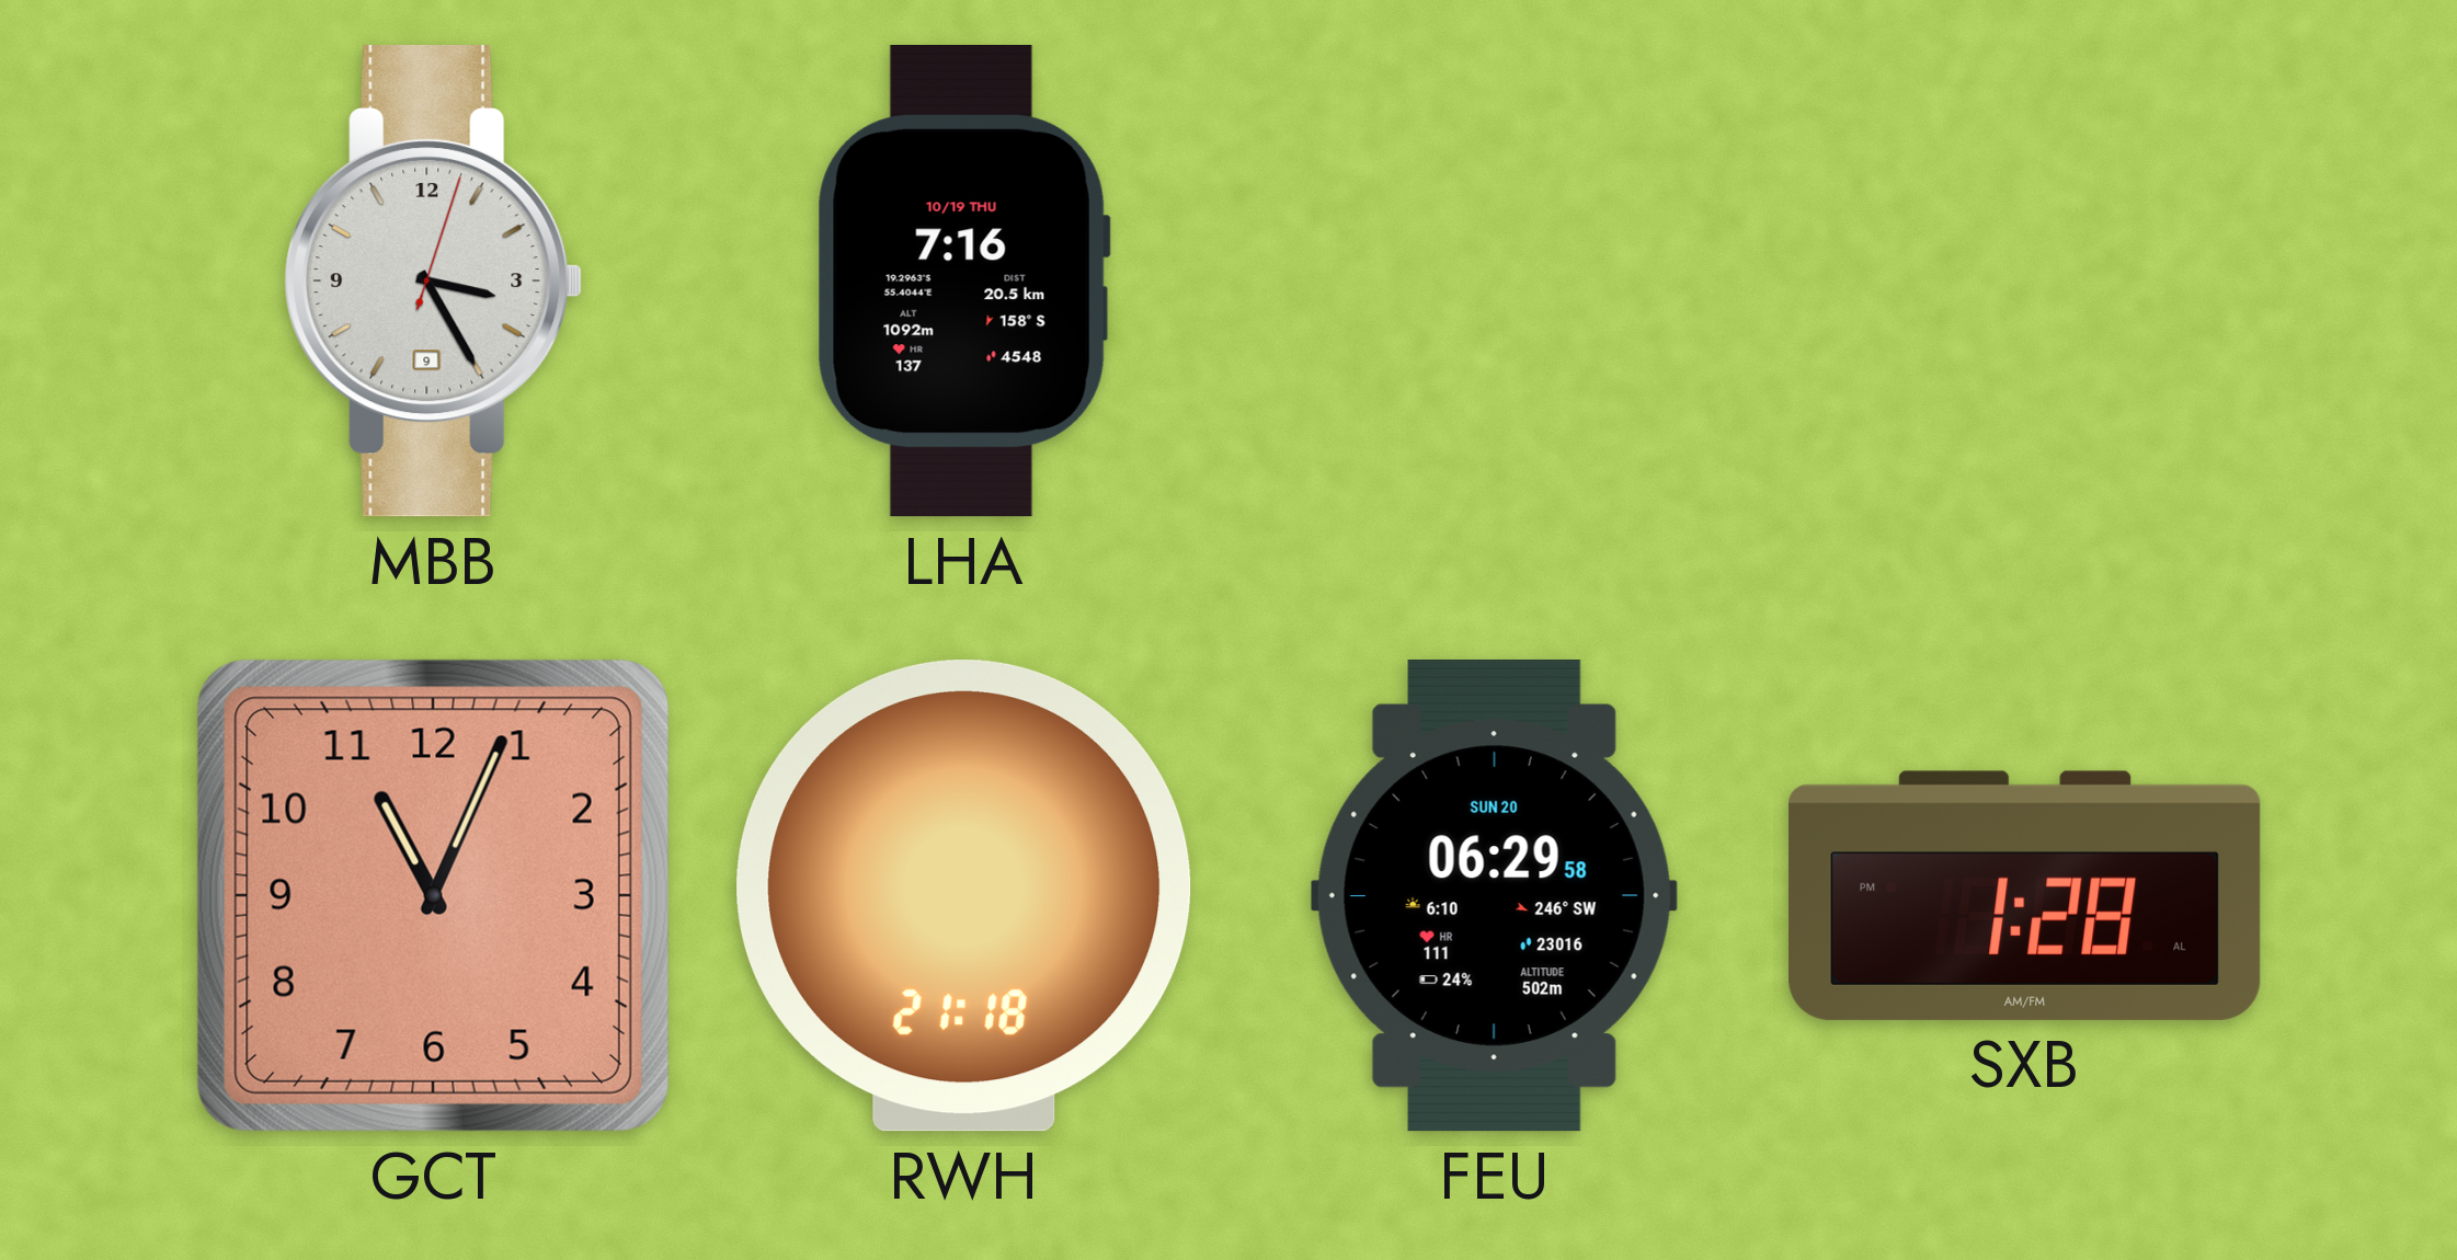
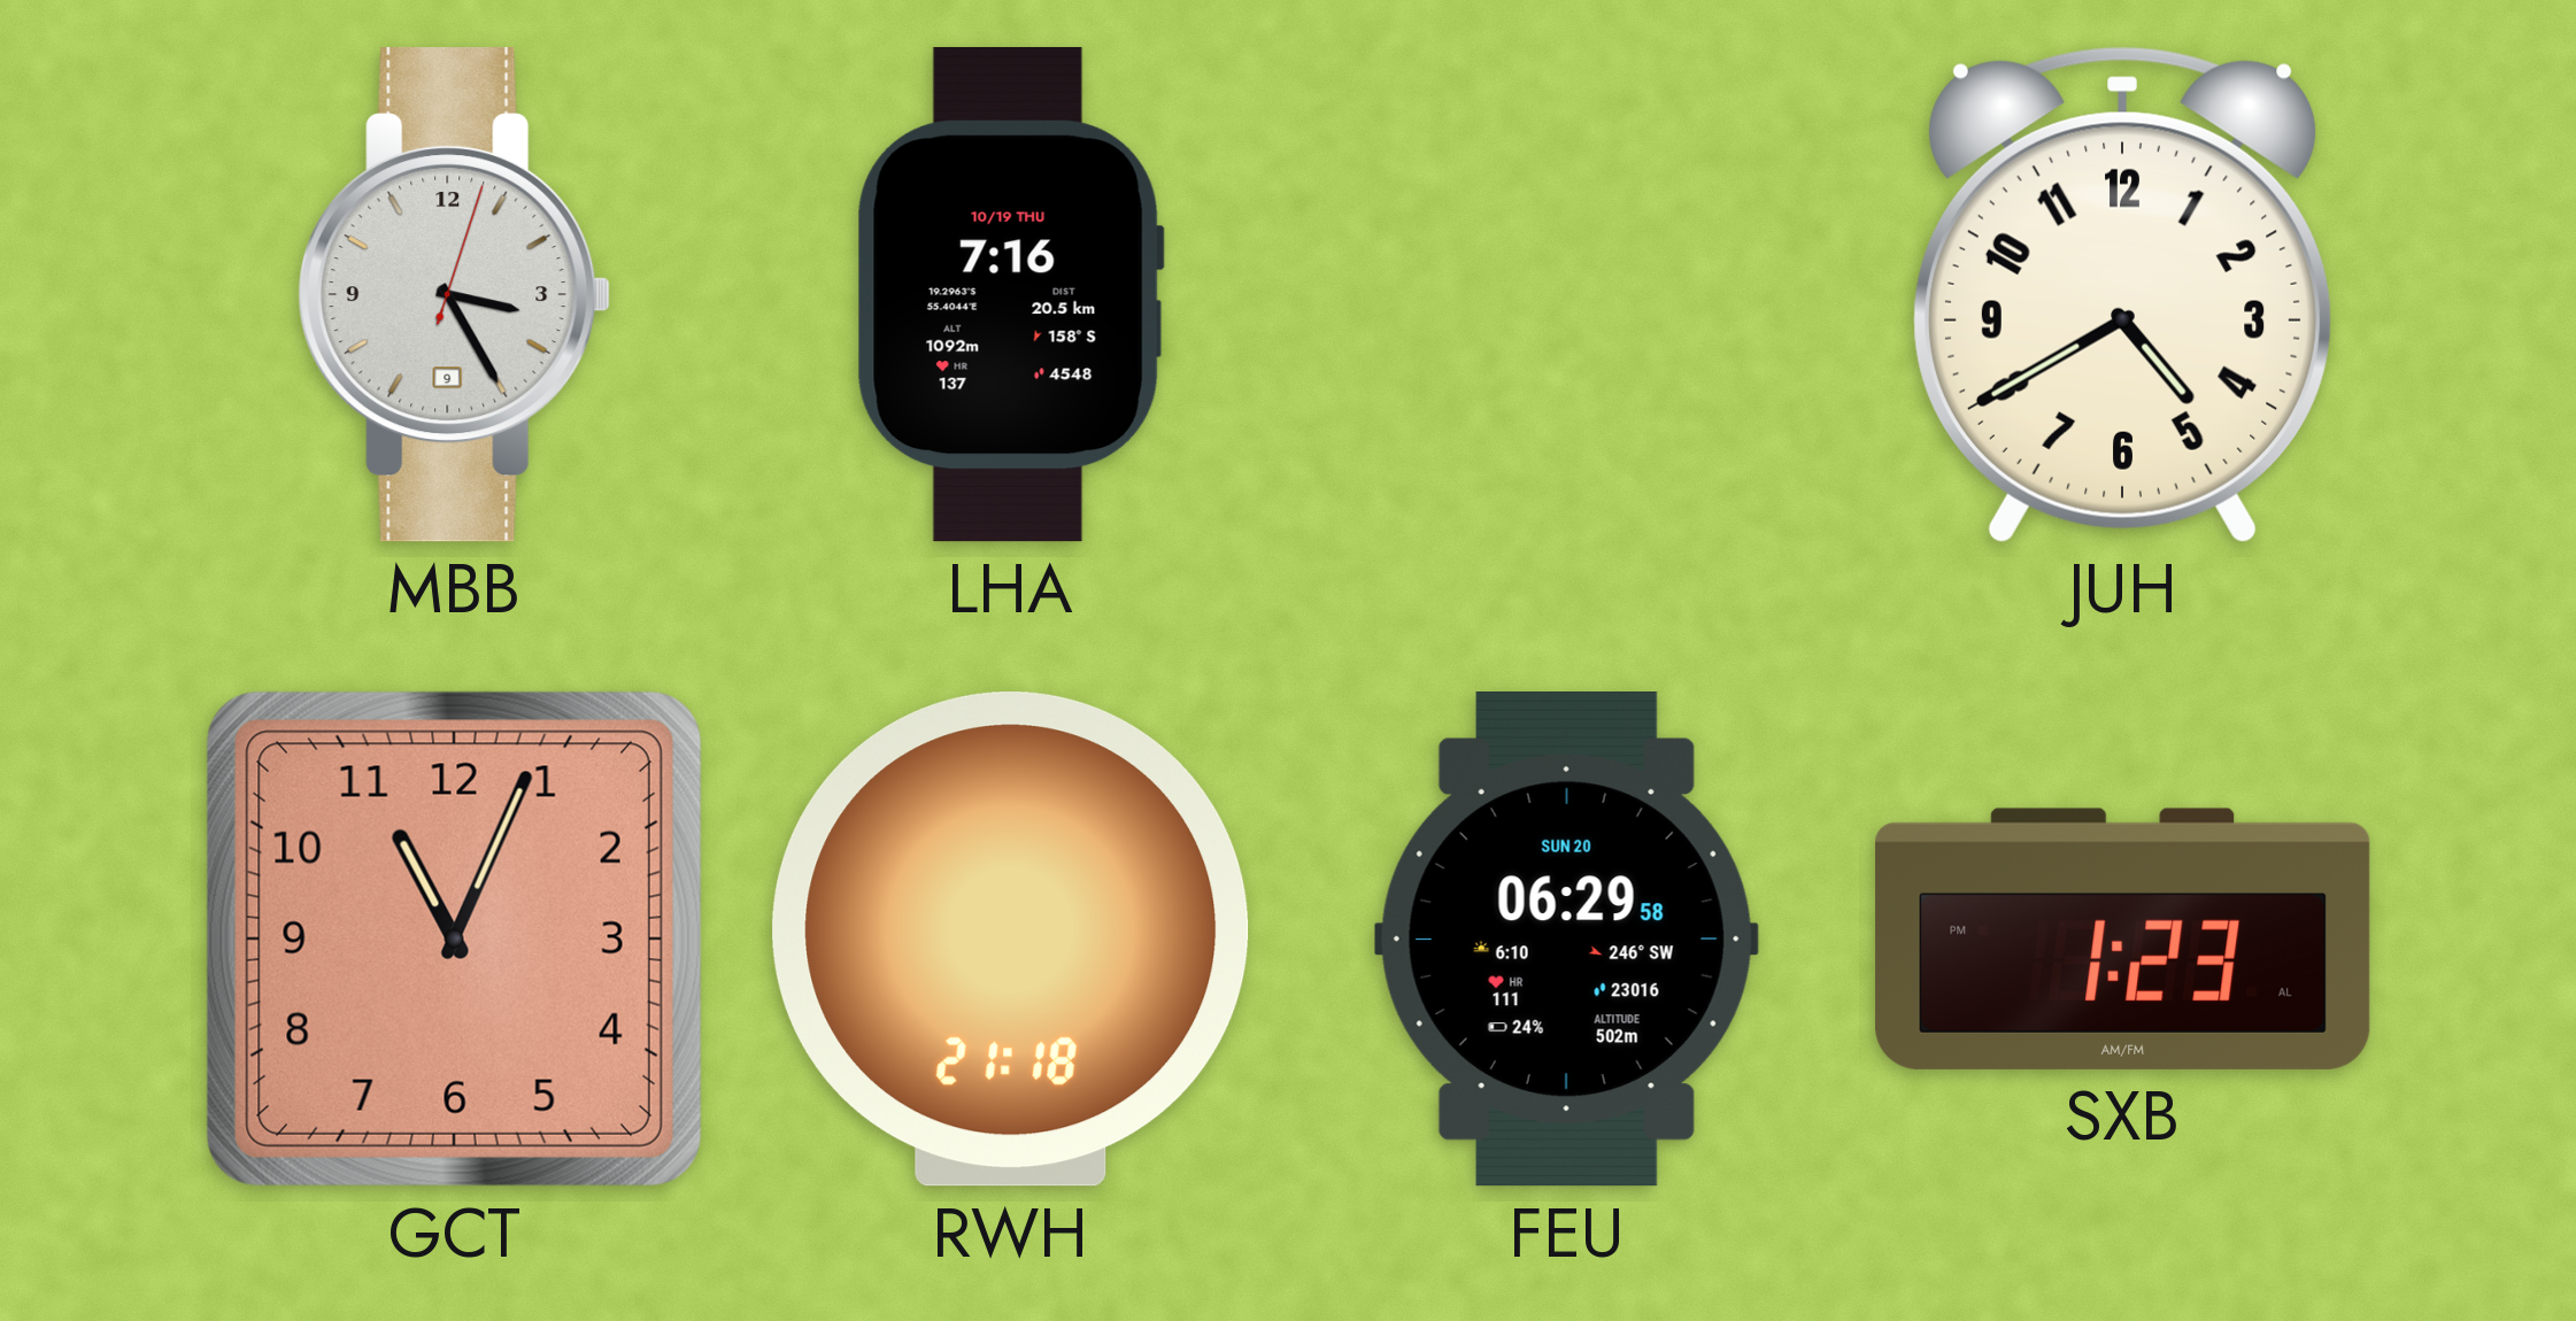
JUH: none -> 4:40
SXB: 1:28 -> 1:23
